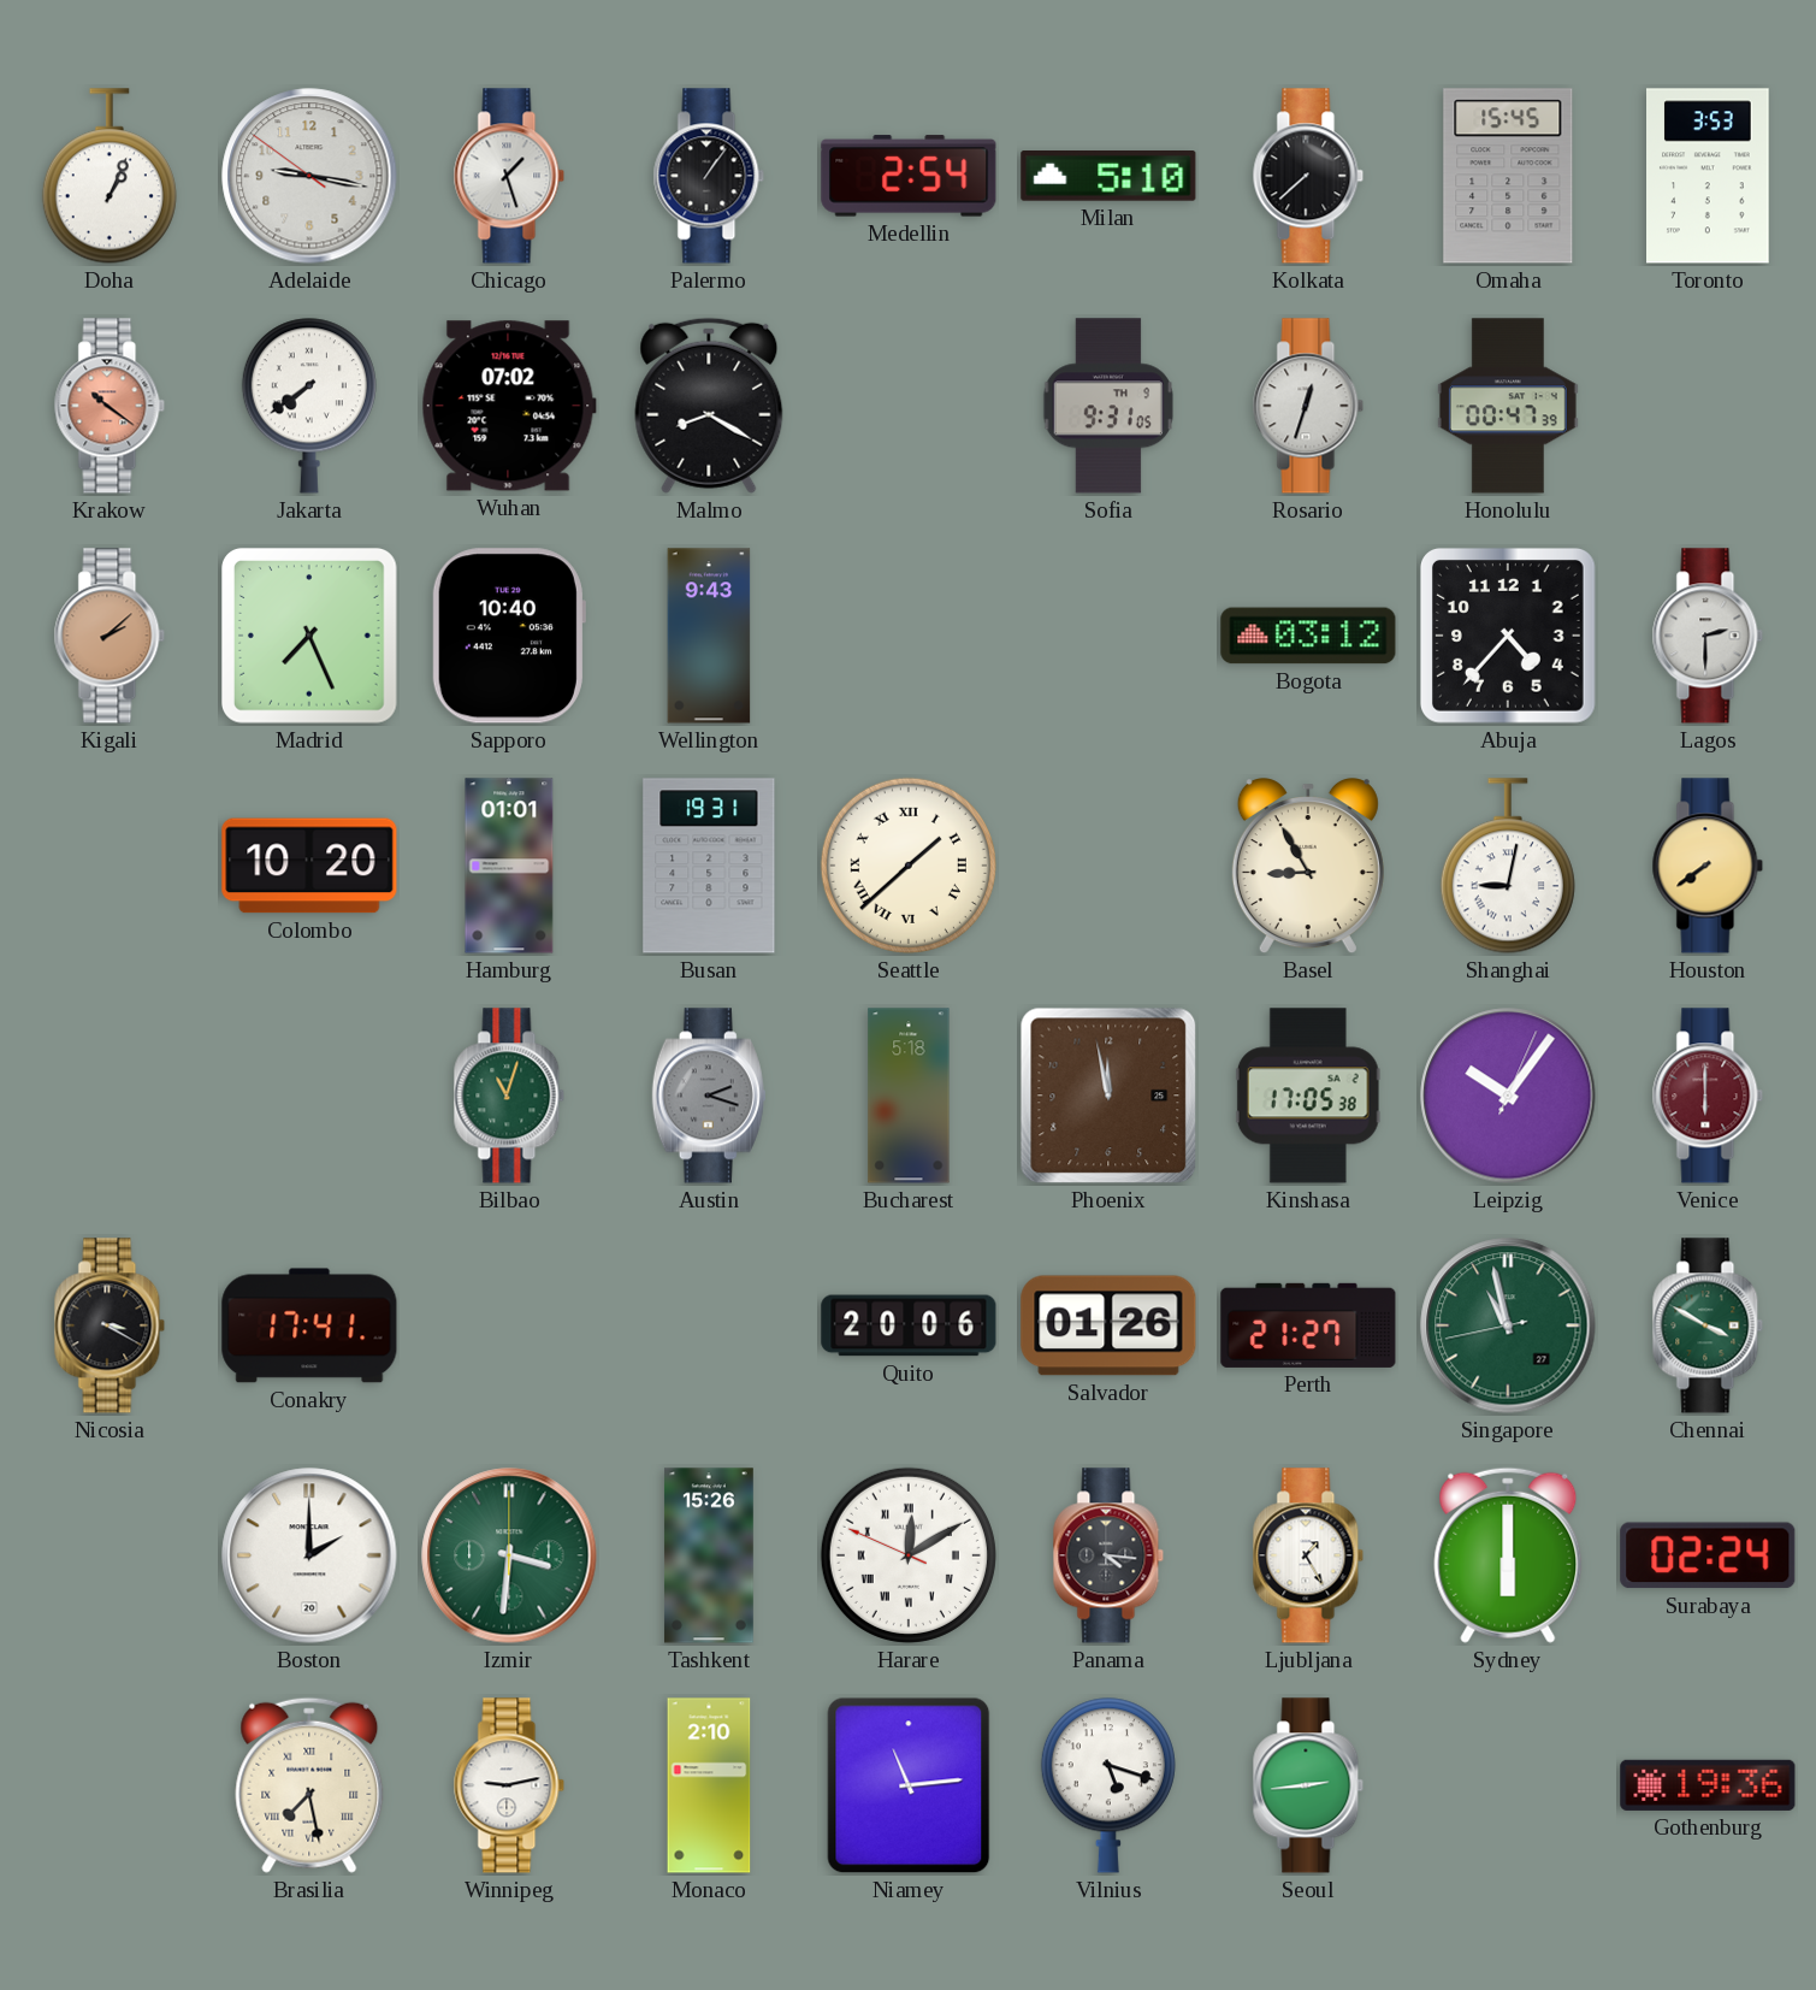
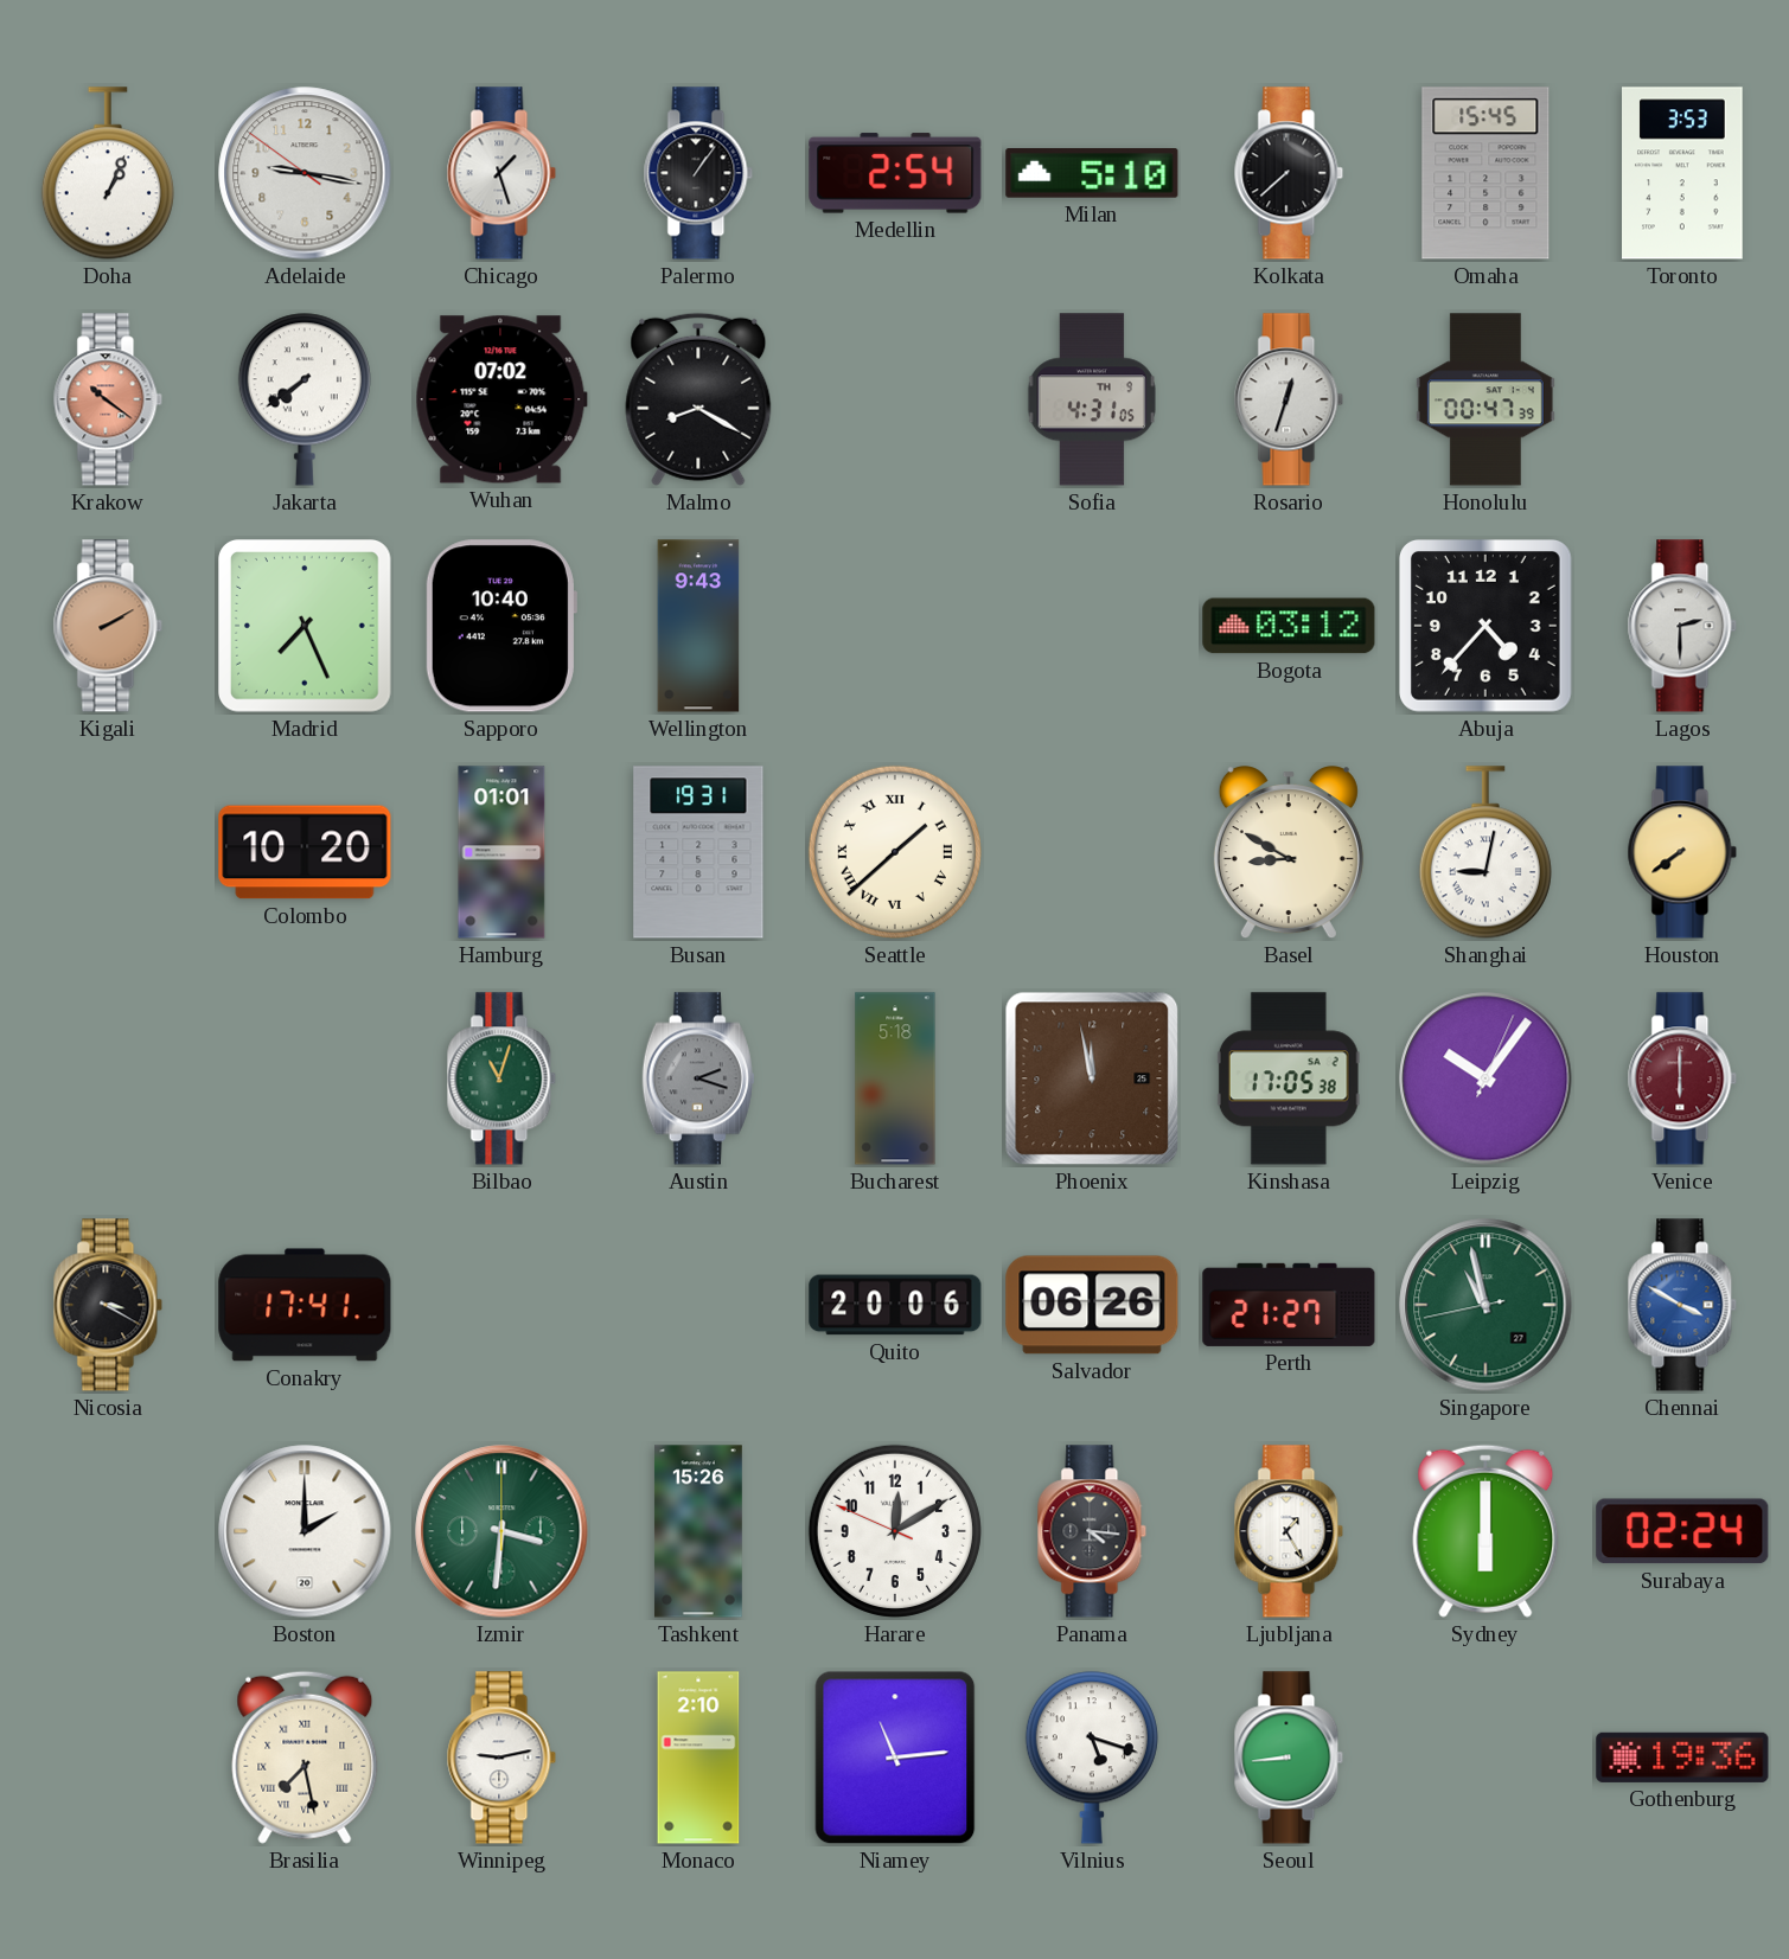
Sofia: 9:31 -> 4:31
Kigali: 2:08 -> 2:10
Basel: 8:55 -> 8:50
Salvador: 01:26 -> 06:26
Chennai dial: green -> blue
Harare numerals: Roman -> Arabic
Seoul: 2:44 -> 8:44
